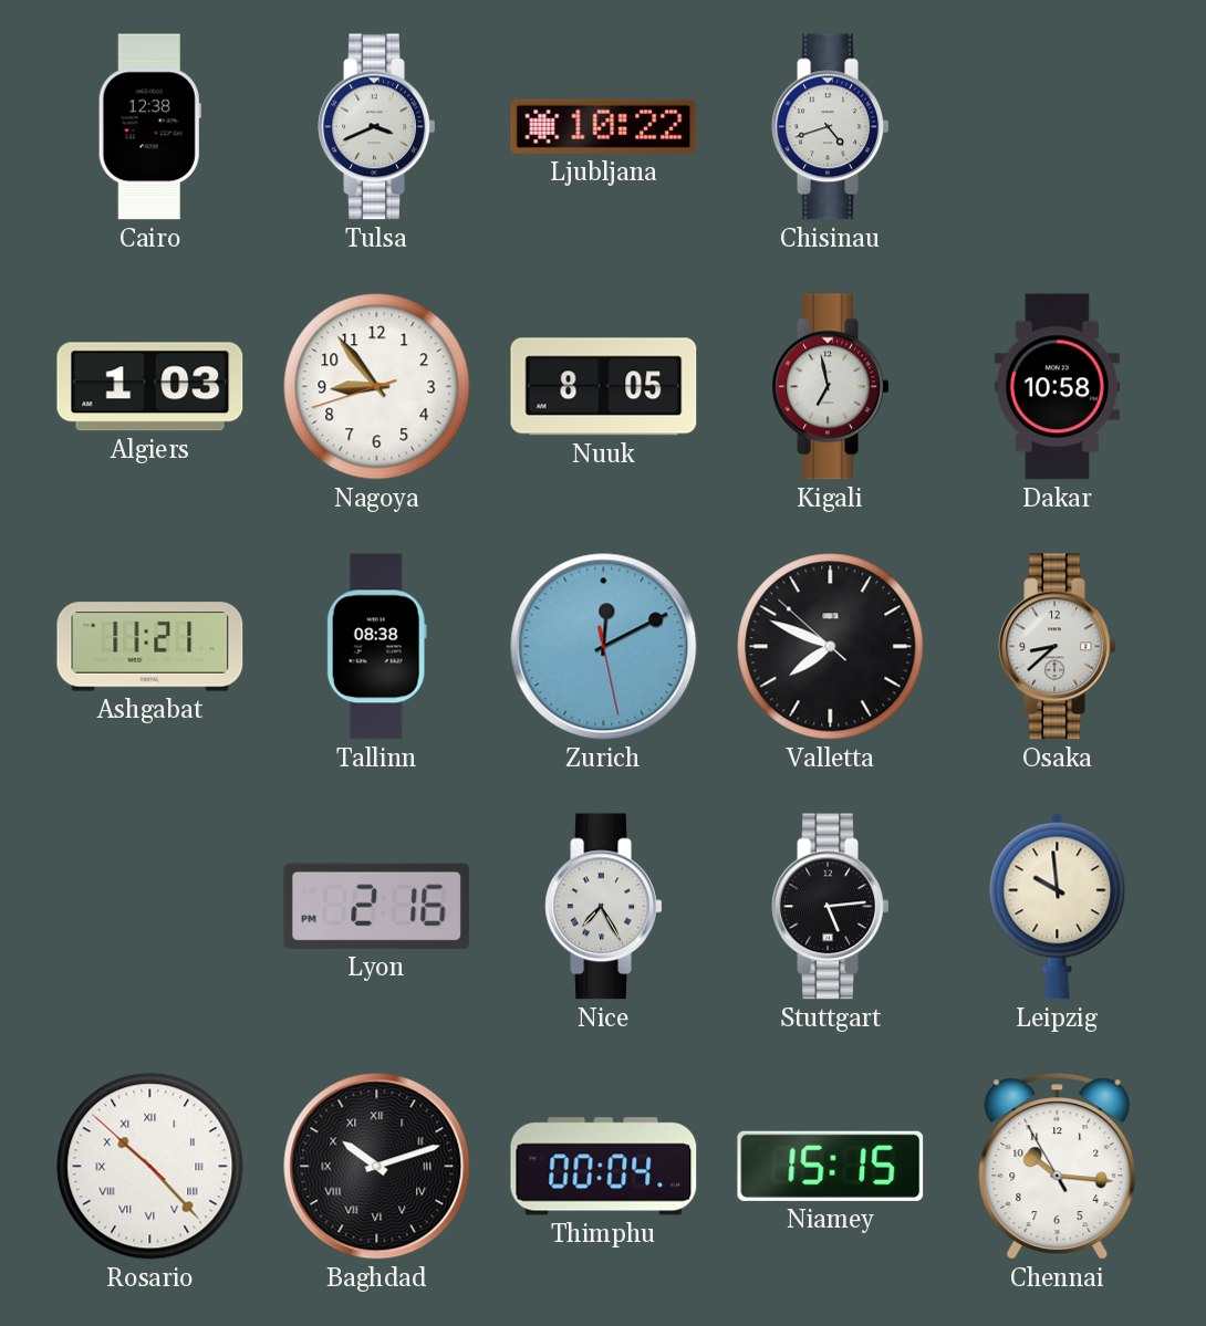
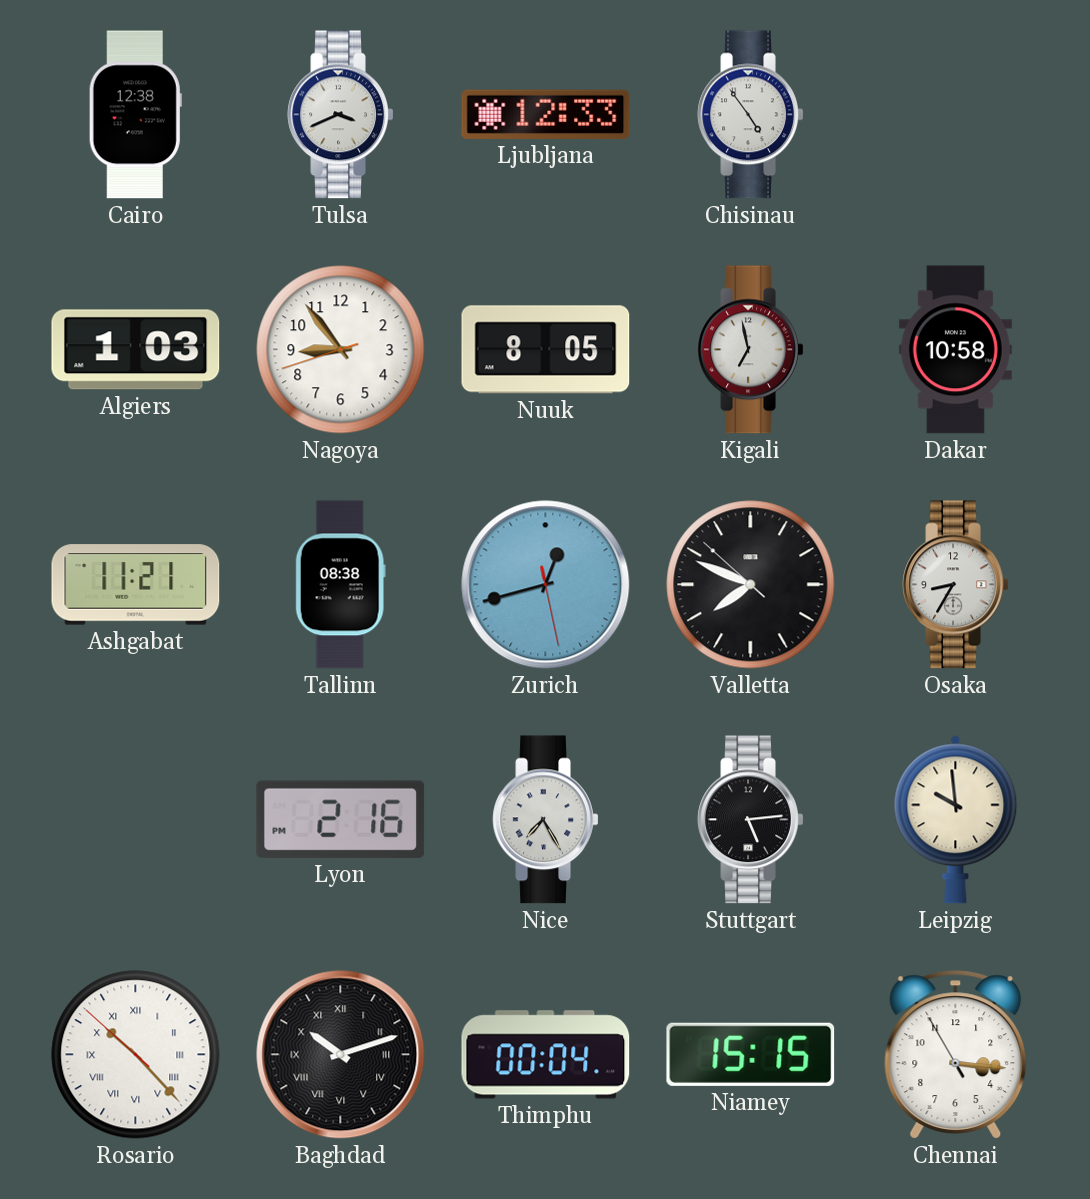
Ljubljana: 10:22 -> 12:33
Chisinau: 4:42 -> 4:54
Zurich: 12:10 -> 12:42
Osaka: 8:38 -> 8:35
Chennai: 10:15 -> 3:15
